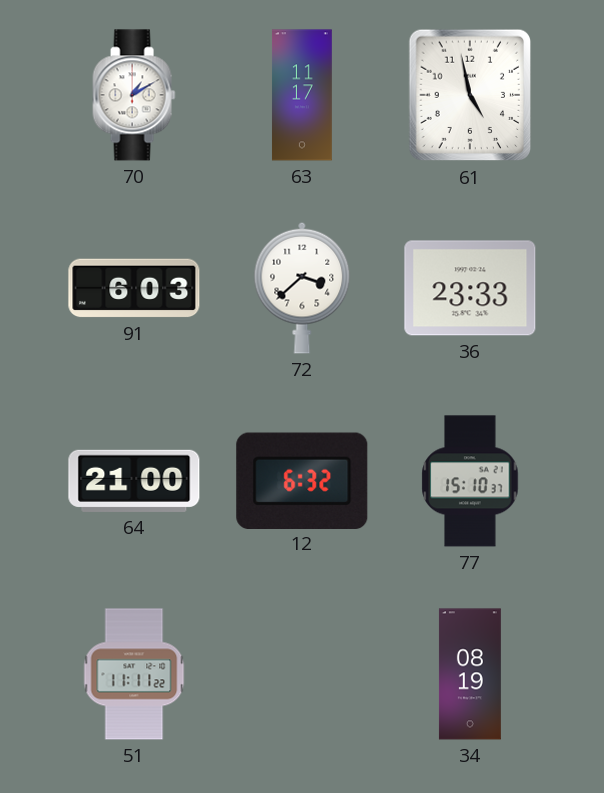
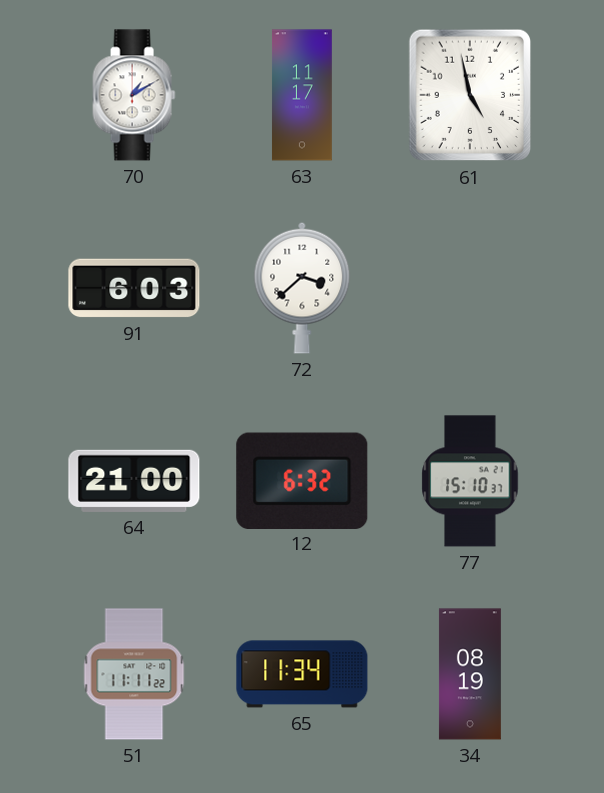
36: 23:33 -> none
65: none -> 11:34
